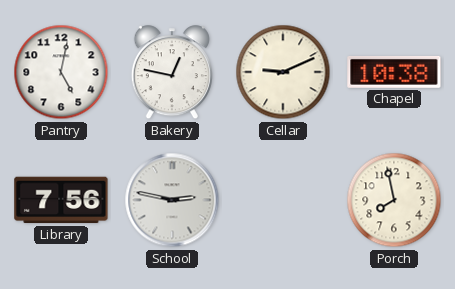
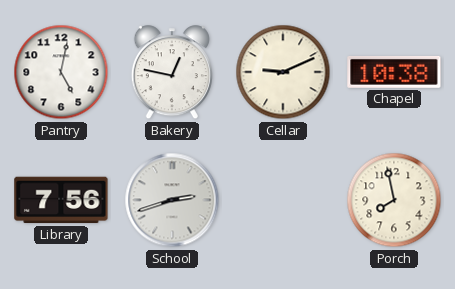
School: 2:47 -> 2:42
